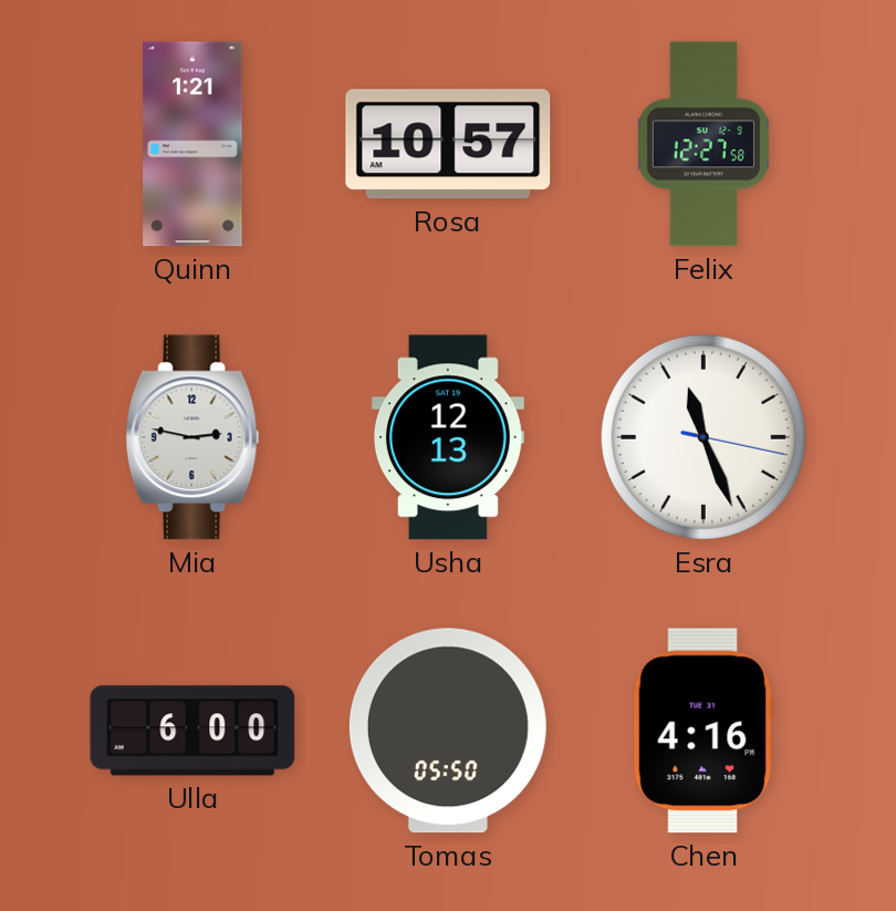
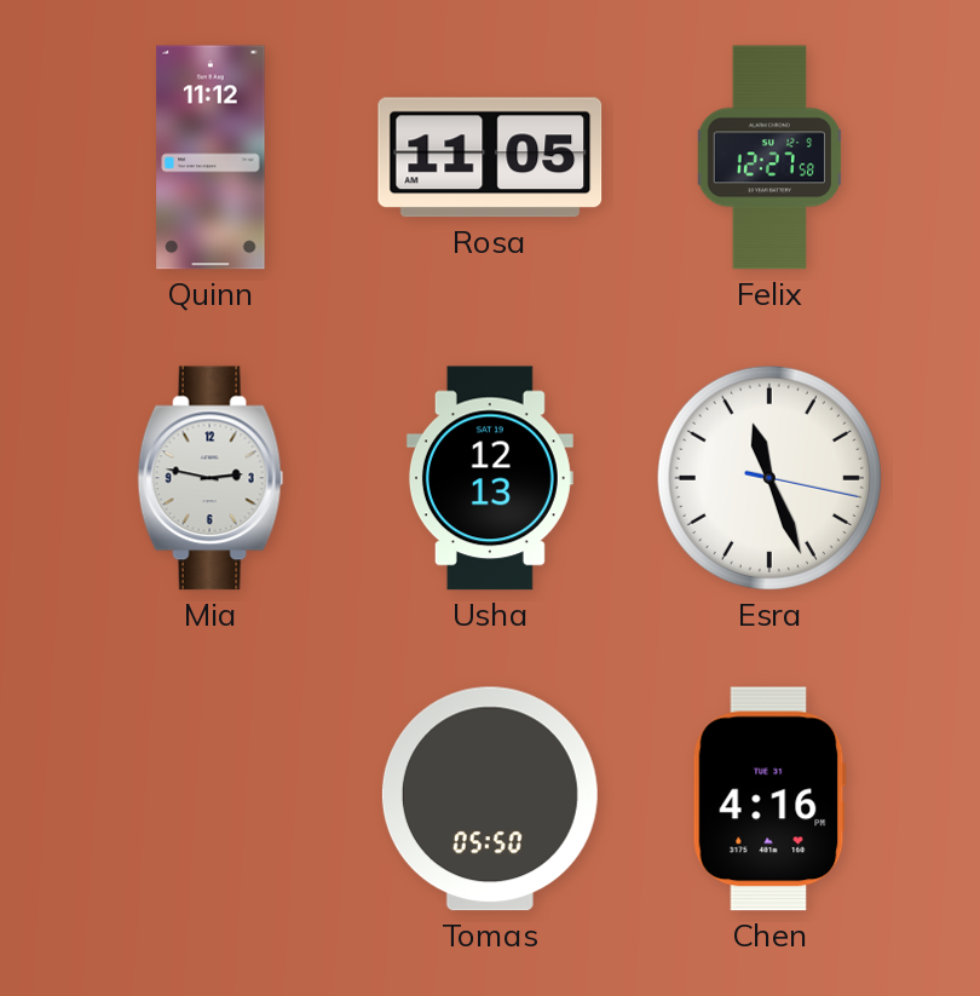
Quinn: 1:21 -> 11:12
Rosa: 10:57 -> 11:05
Ulla: 6:00 -> none
